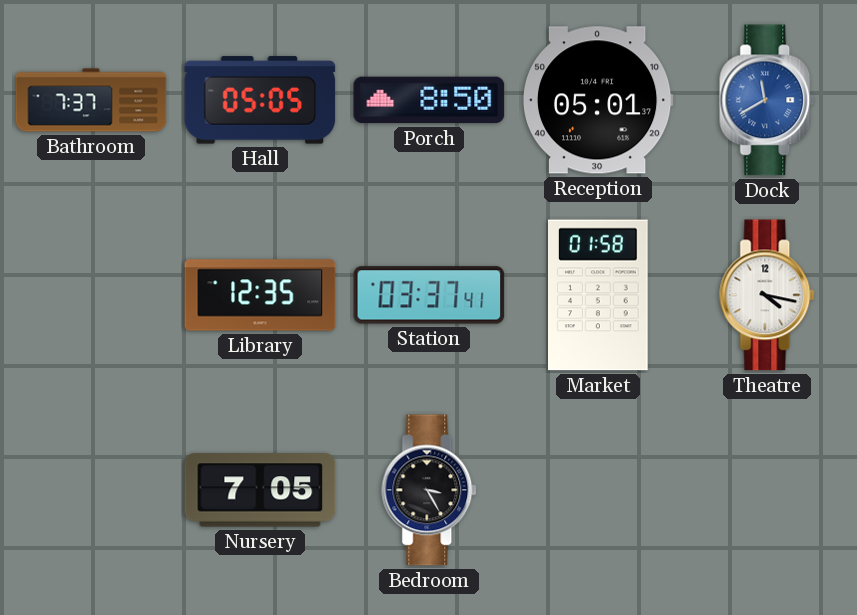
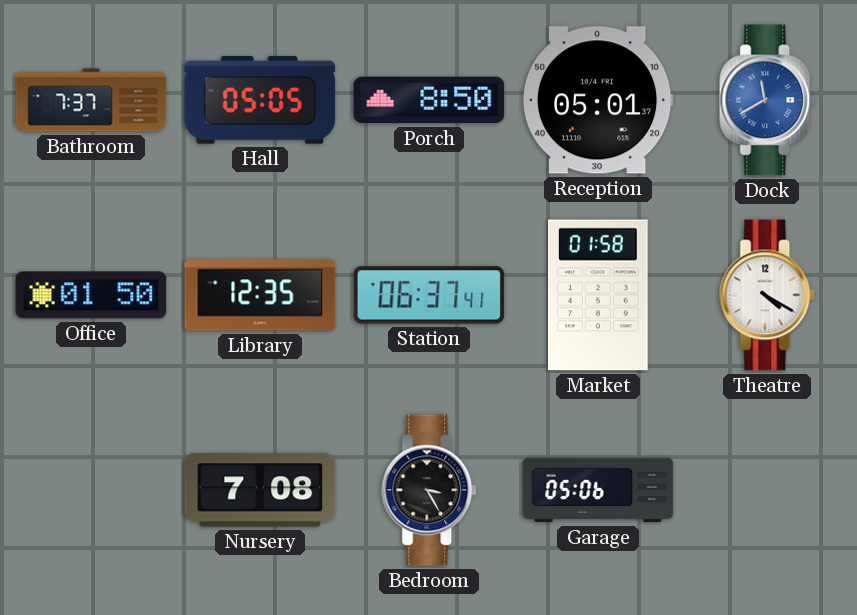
Office: none -> 01:50
Station: 03:37 -> 06:37
Theatre: 4:17 -> 4:20
Nursery: 7:05 -> 7:08
Garage: none -> 05:06
